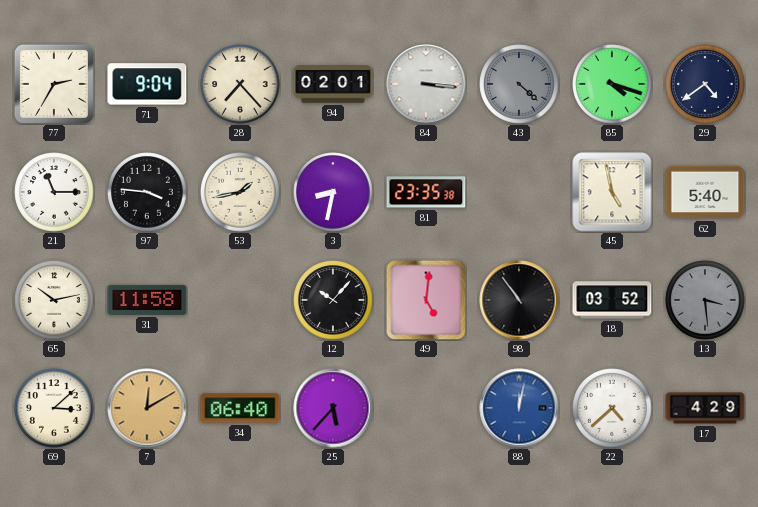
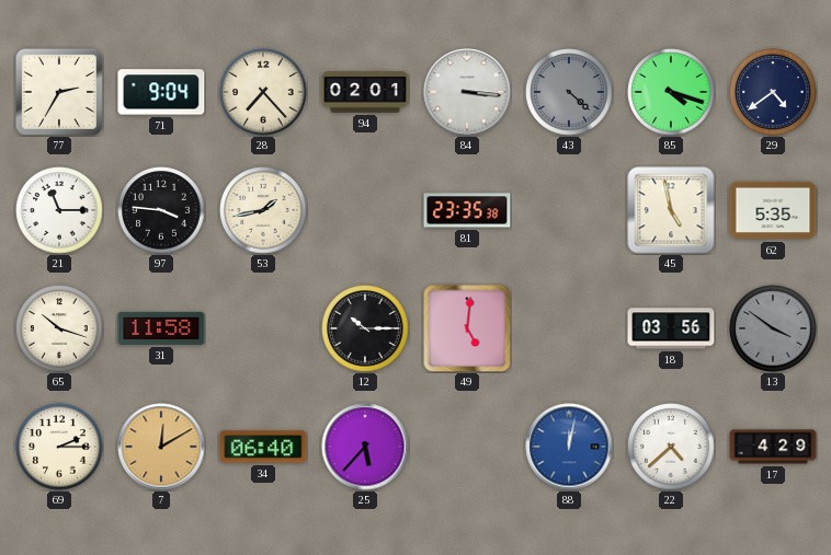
3: 8:32 -> none
62: 5:40 -> 5:35
65: 10:13 -> 10:18
12: 10:07 -> 10:15
98: 10:54 -> none
18: 03:52 -> 03:56
13: 3:29 -> 3:51
69: 3:08 -> 2:15
